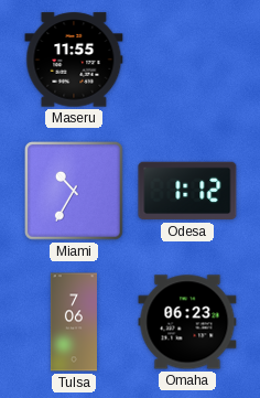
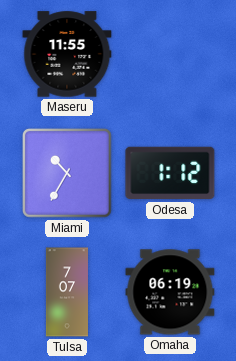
Tulsa: 7:06 -> 7:07
Omaha: 06:23 -> 06:19
